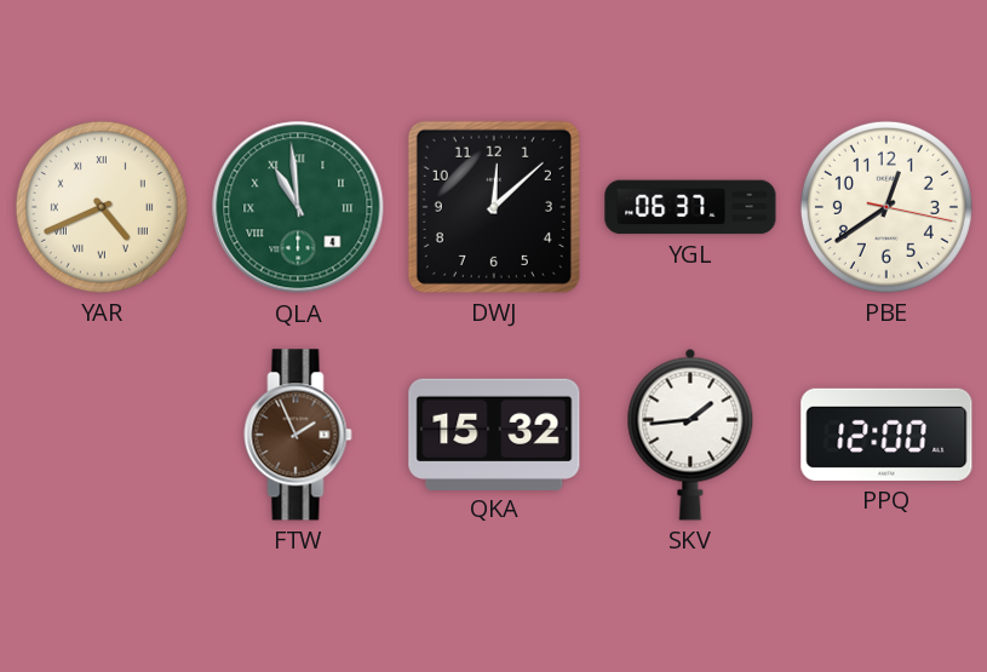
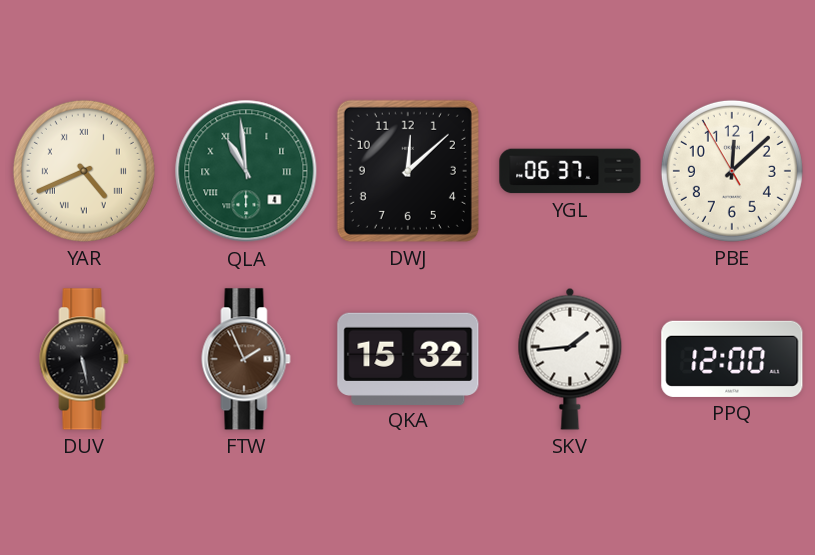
PBE: 12:39 -> 12:07
DUV: none -> 5:28
